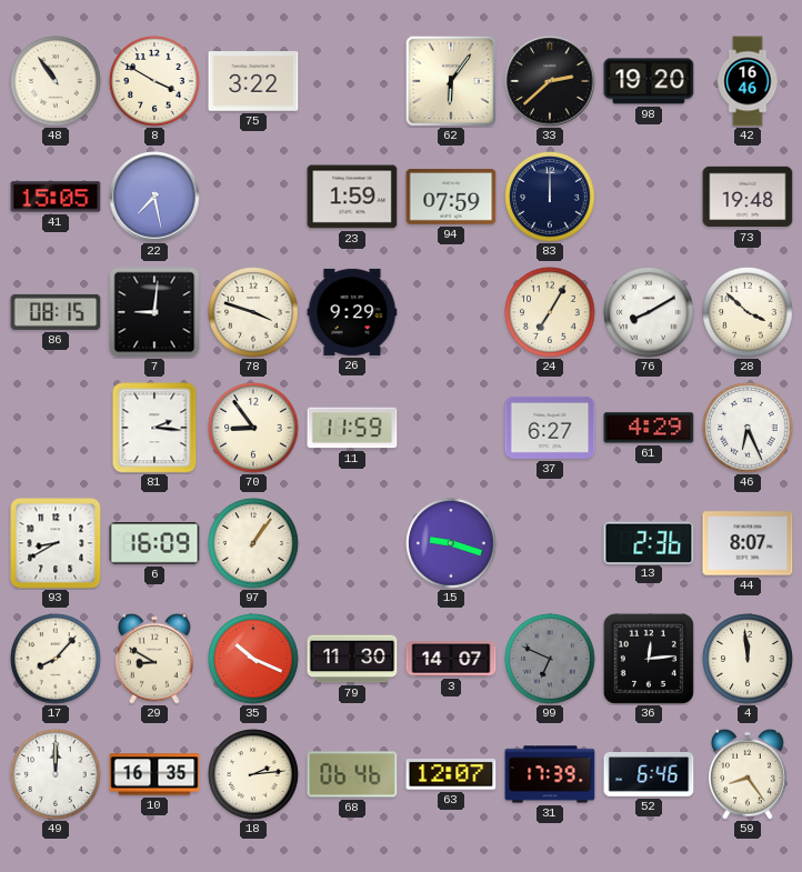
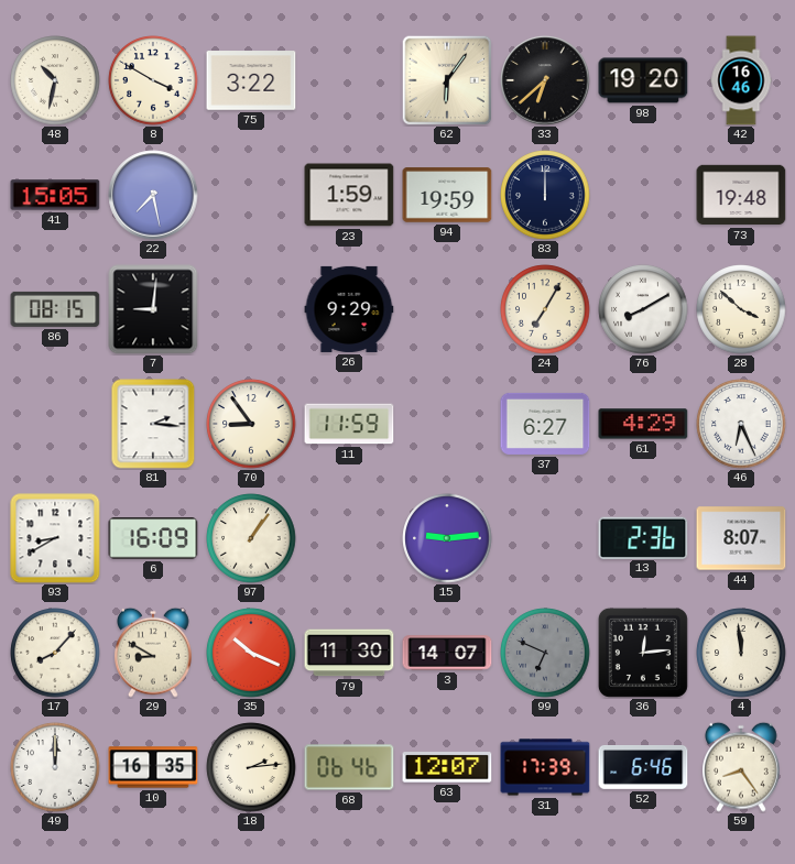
48: 10:54 -> 10:32
33: 2:38 -> 6:38
94: 07:59 -> 19:59
78: 3:48 -> none
15: 9:18 -> 9:14
